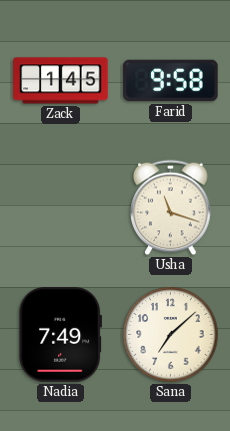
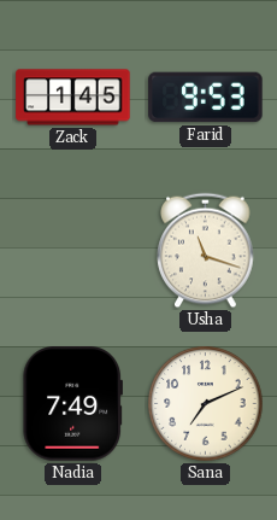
Farid: 9:58 -> 9:53
Sana: 7:08 -> 7:11
